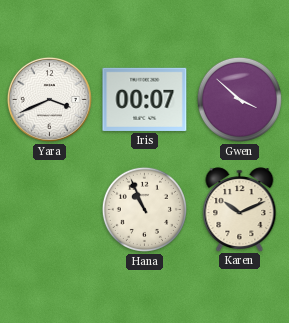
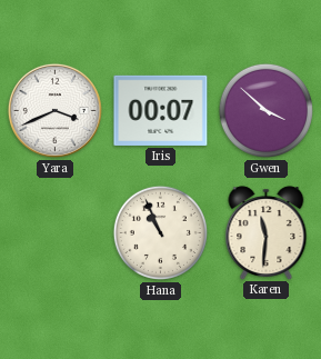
Karen: 10:11 -> 11:31
